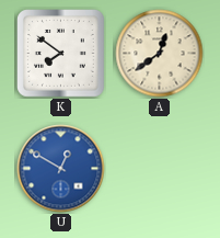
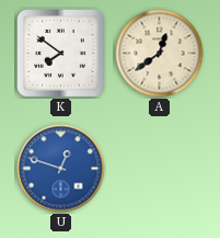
U: 12:50 -> 12:48
